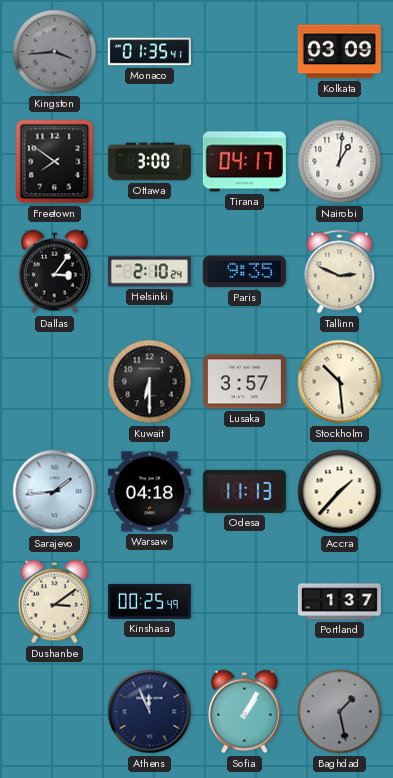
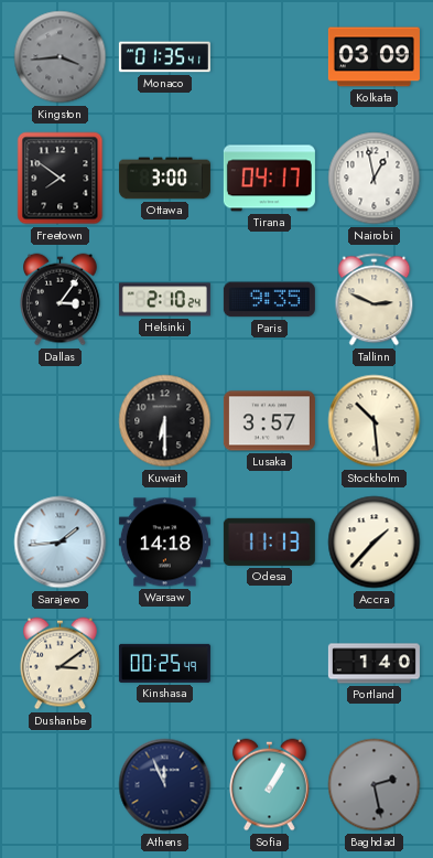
Nairobi: 1:01 -> 12:58
Warsaw: 04:18 -> 14:18
Portland: 1:37 -> 1:40
Baghdad: 1:28 -> 2:28
